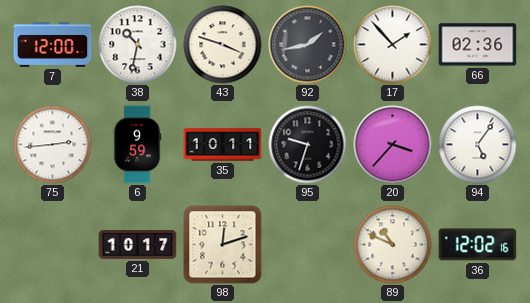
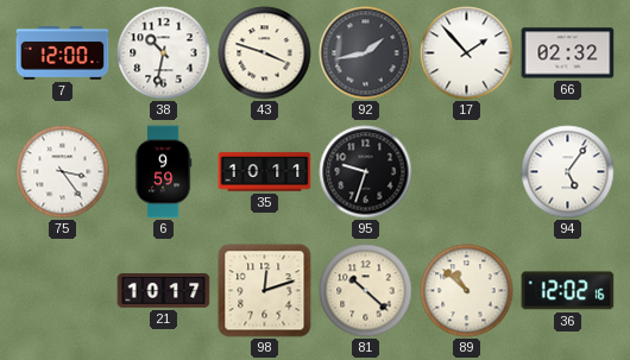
66: 02:36 -> 02:32
75: 2:44 -> 3:24
20: 3:37 -> none
81: none -> 10:22
89: 10:49 -> 10:52
